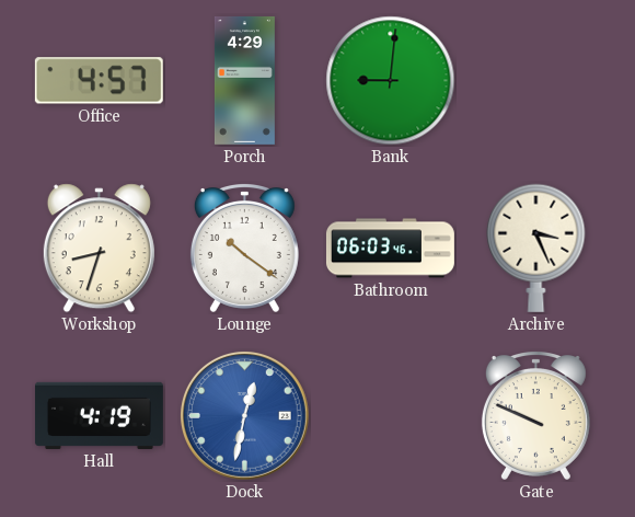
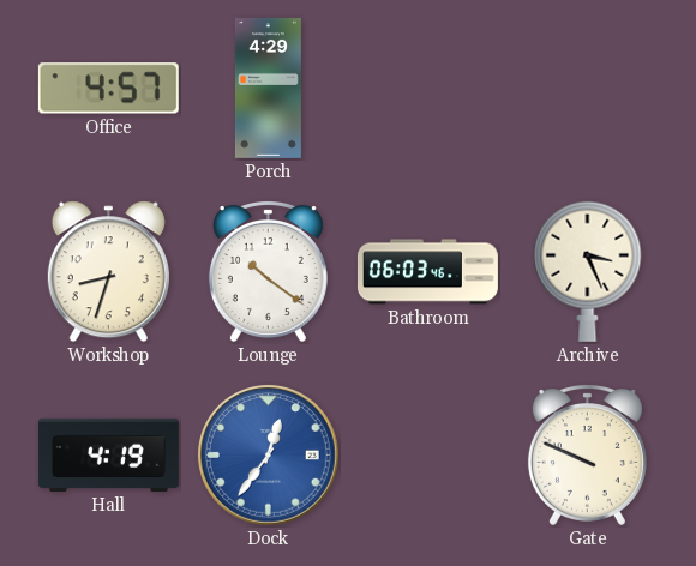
Bank: 9:01 -> none
Dock: 12:32 -> 12:36
